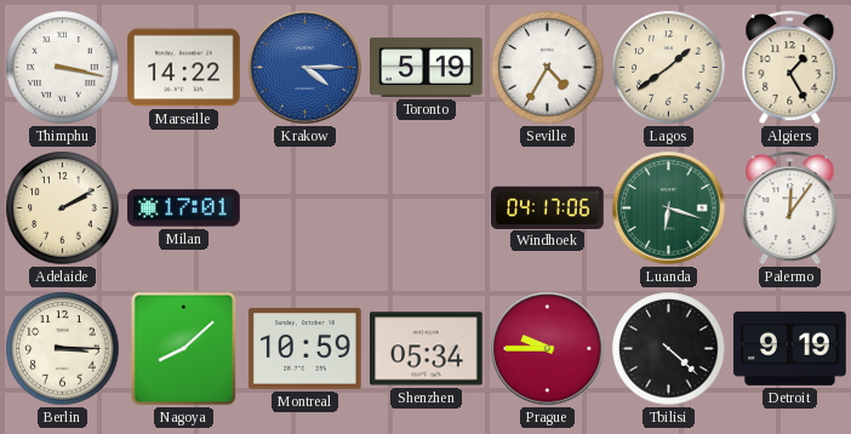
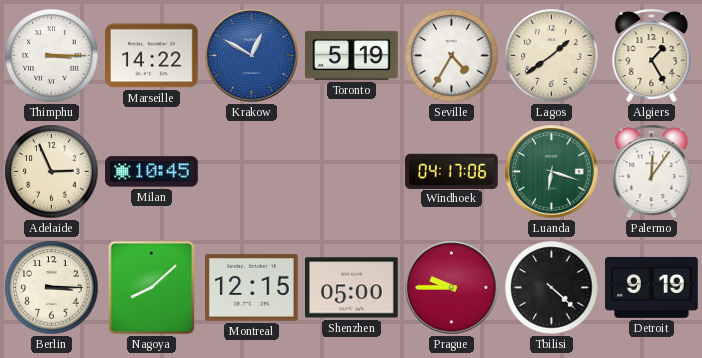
Thimphu: 3:17 -> 3:15
Krakow: 4:15 -> 12:50
Adelaide: 2:10 -> 2:56
Milan: 17:01 -> 10:45
Montreal: 10:59 -> 12:15
Shenzhen: 05:34 -> 05:00
